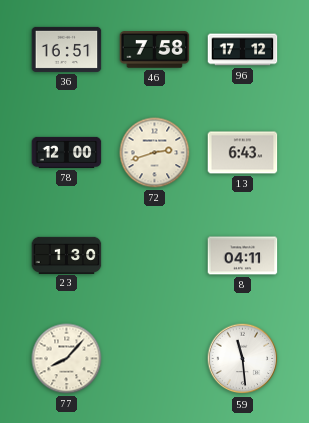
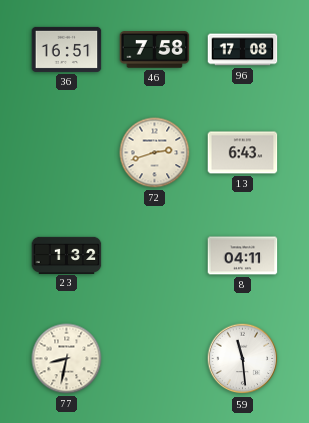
96: 17:12 -> 17:08
78: 12:00 -> none
23: 1:30 -> 1:32
77: 8:07 -> 8:32
